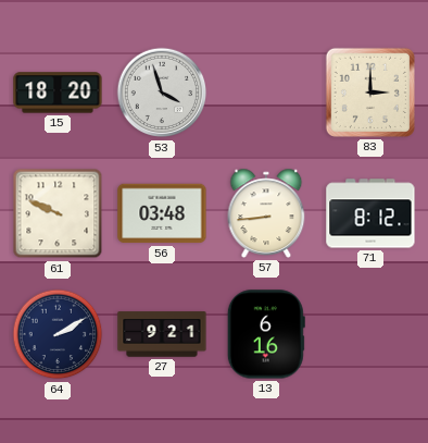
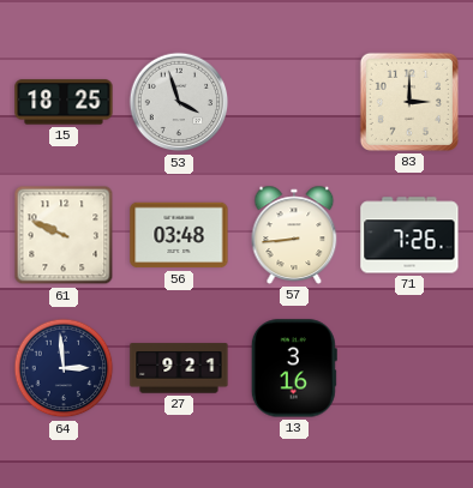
15: 18:20 -> 18:25
71: 8:12 -> 7:26
64: 2:10 -> 2:59
13: 6:16 -> 3:16
